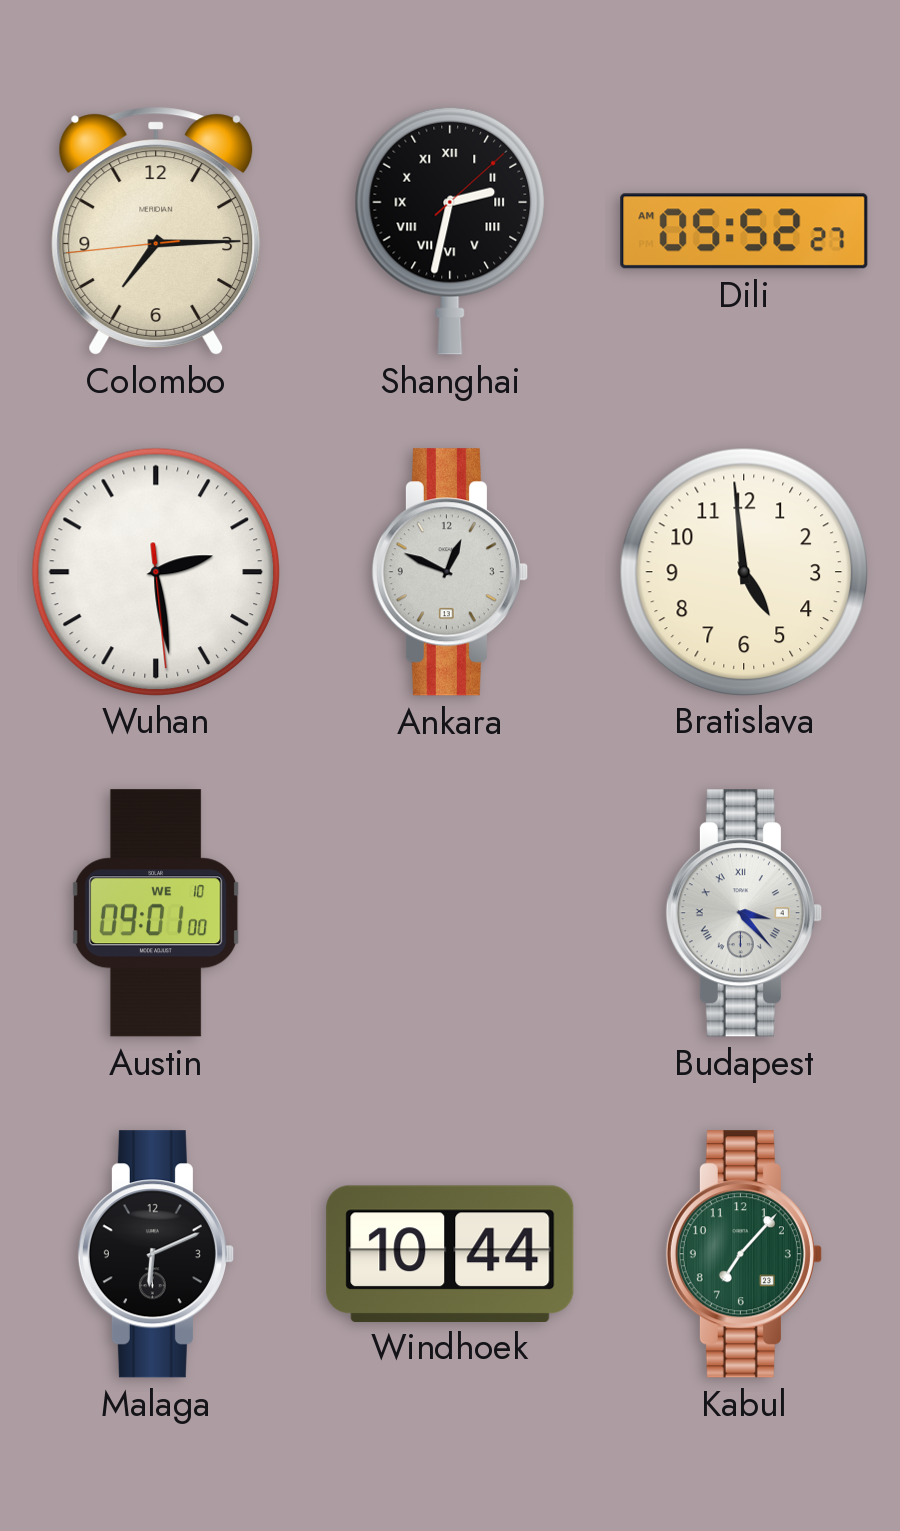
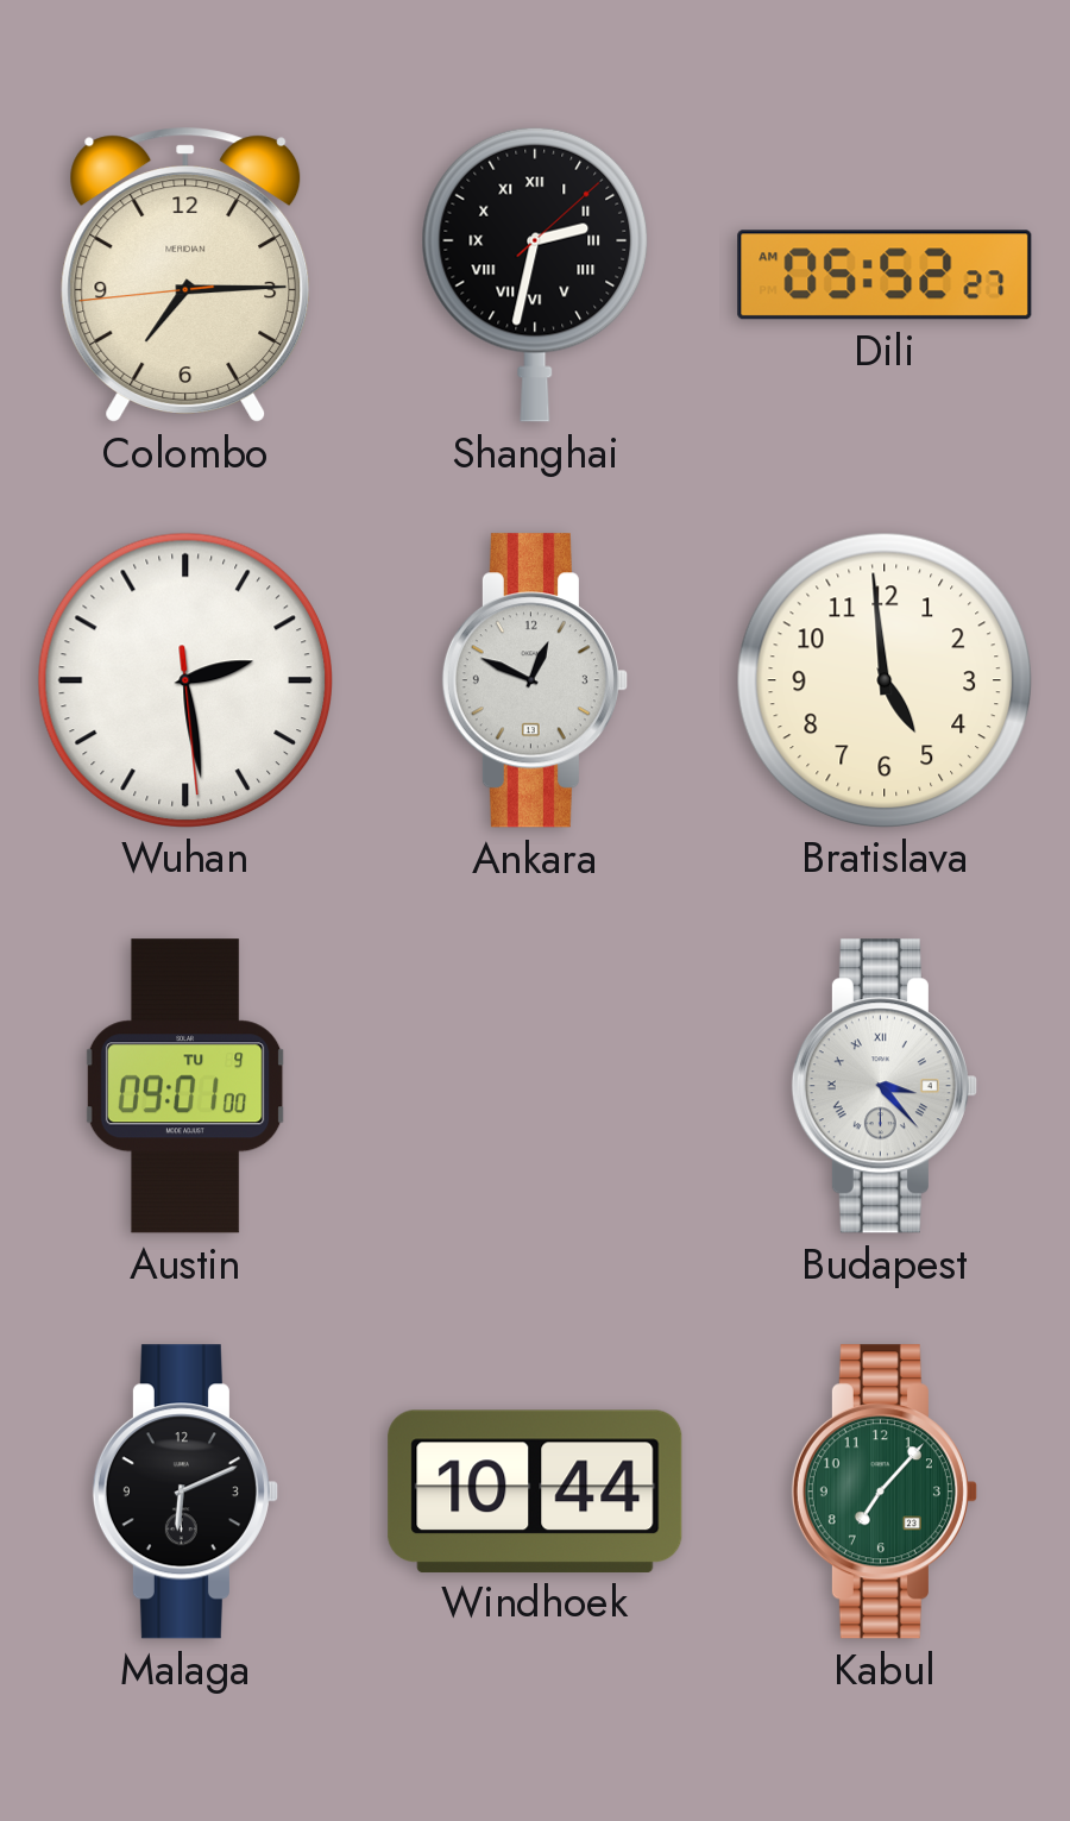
Austin date: WE 10 -> TU 9
